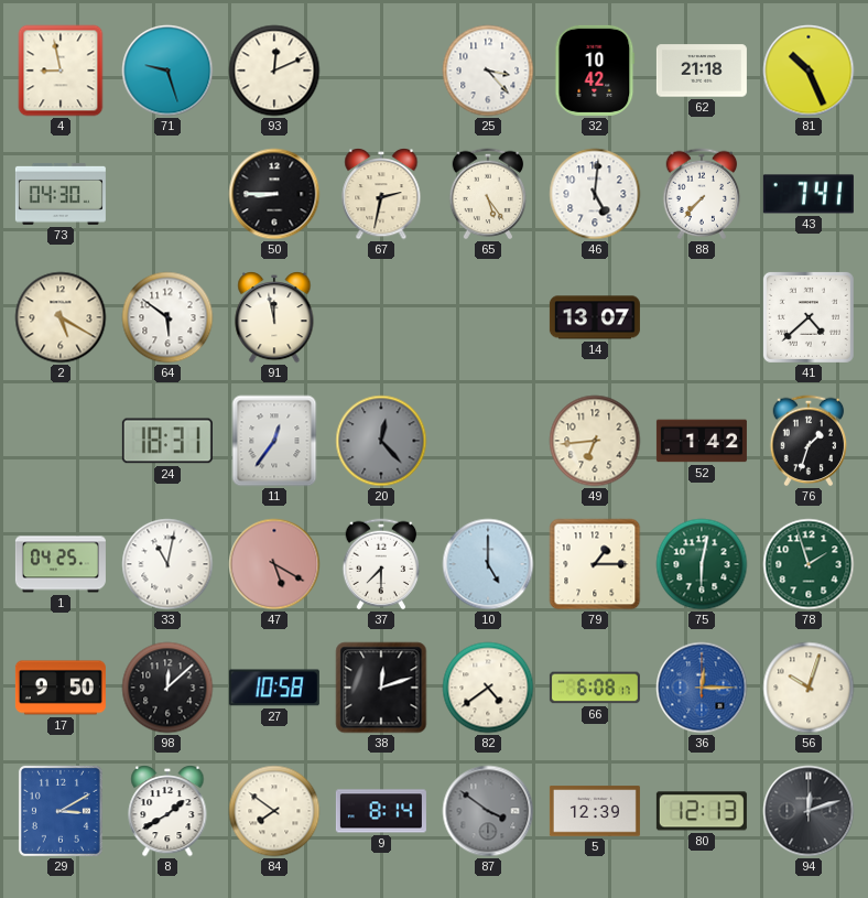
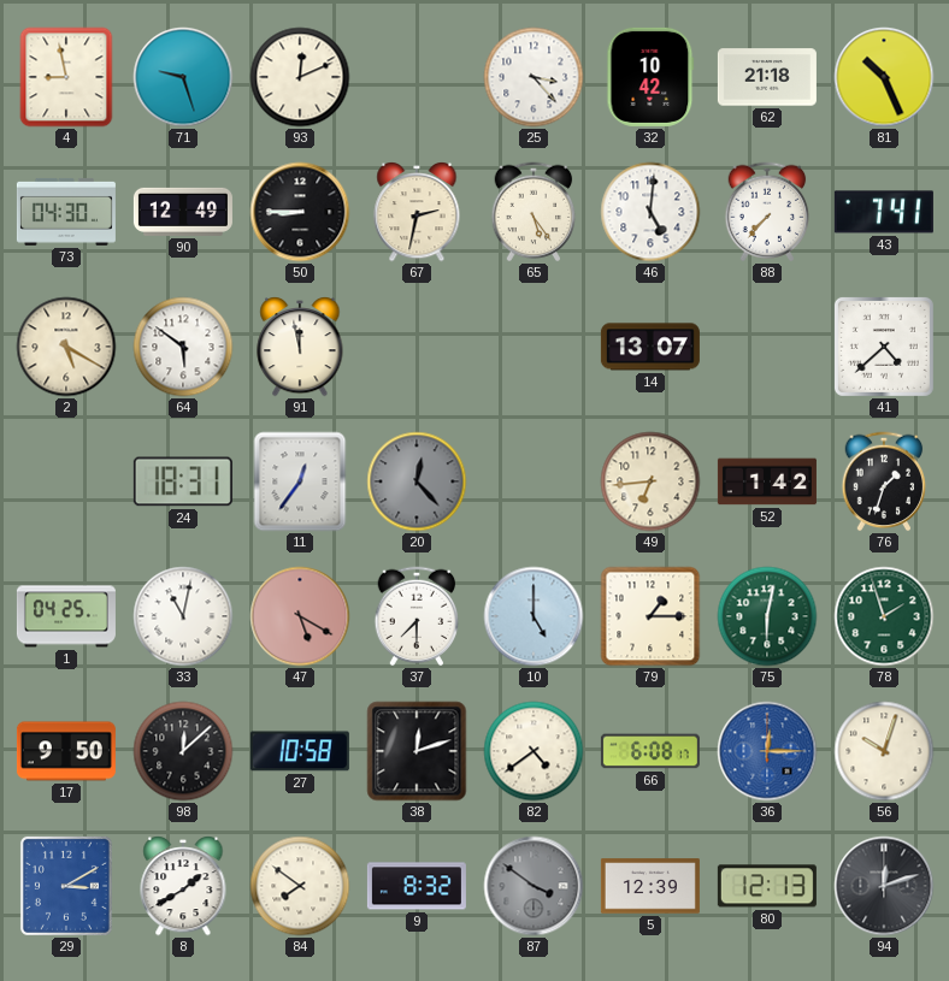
90: none -> 12:49
9: 8:14 -> 8:32
